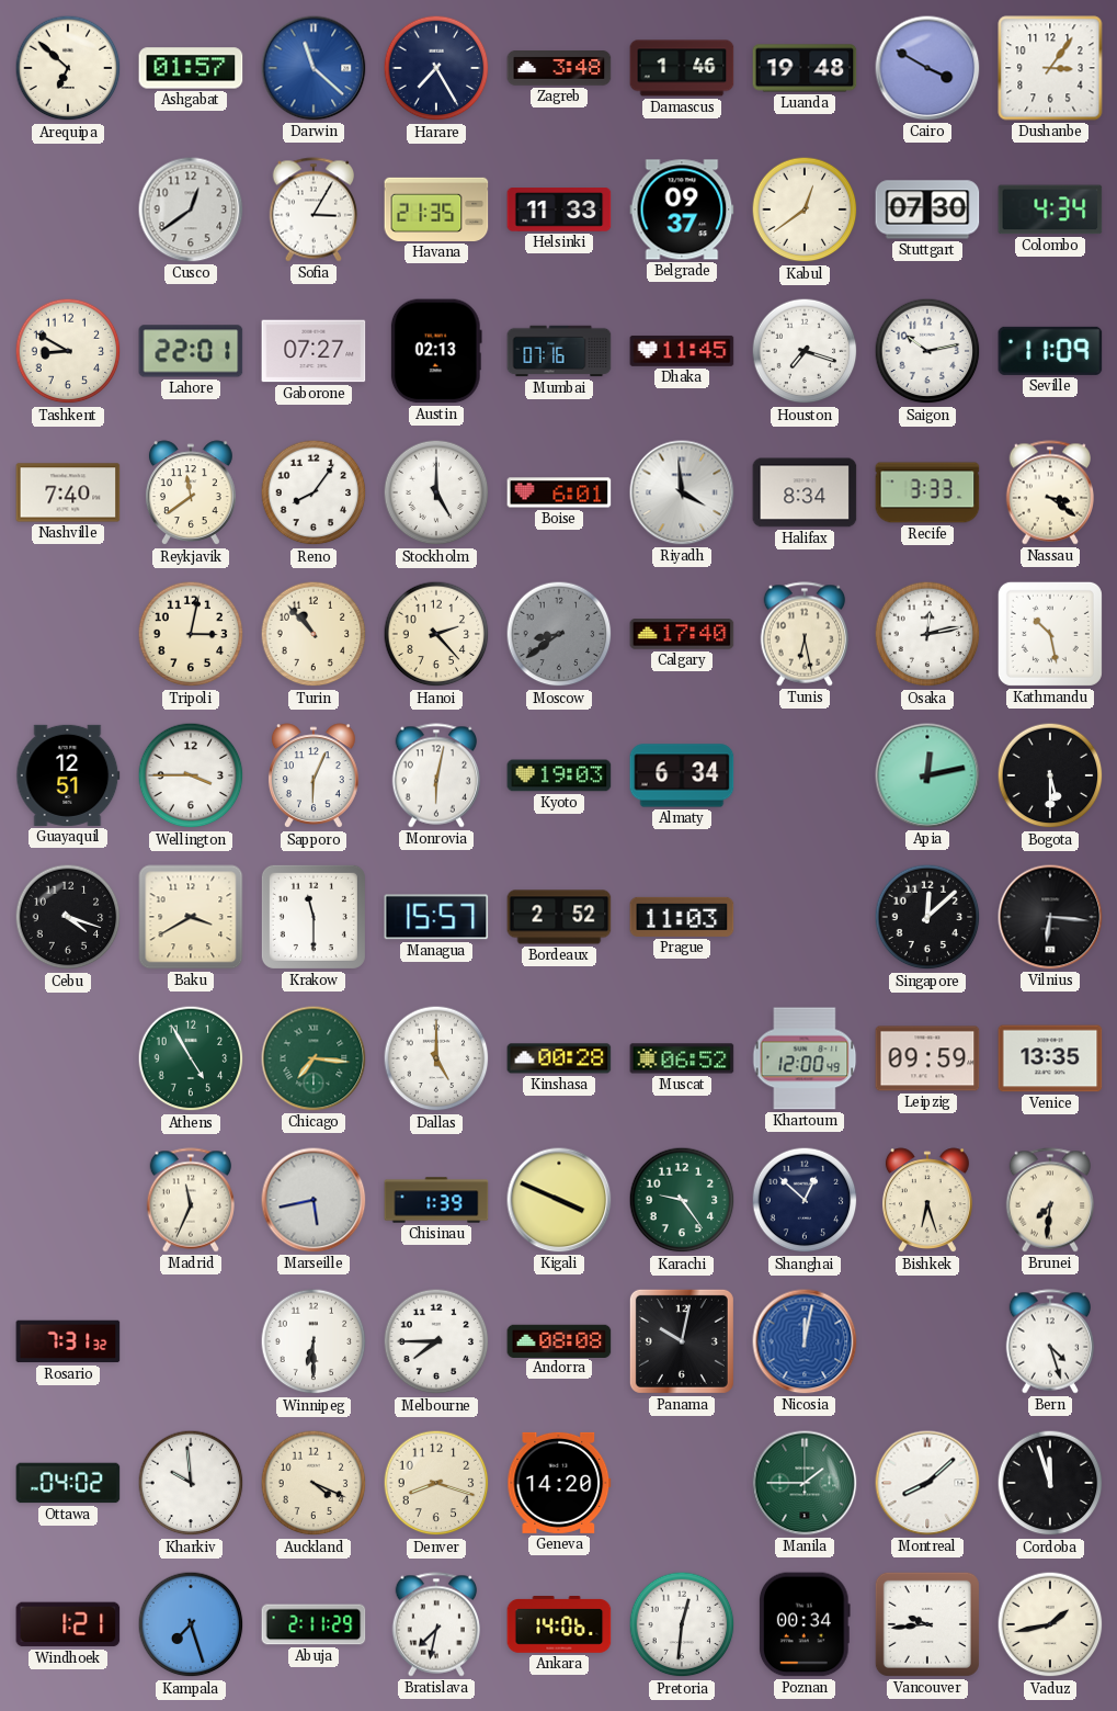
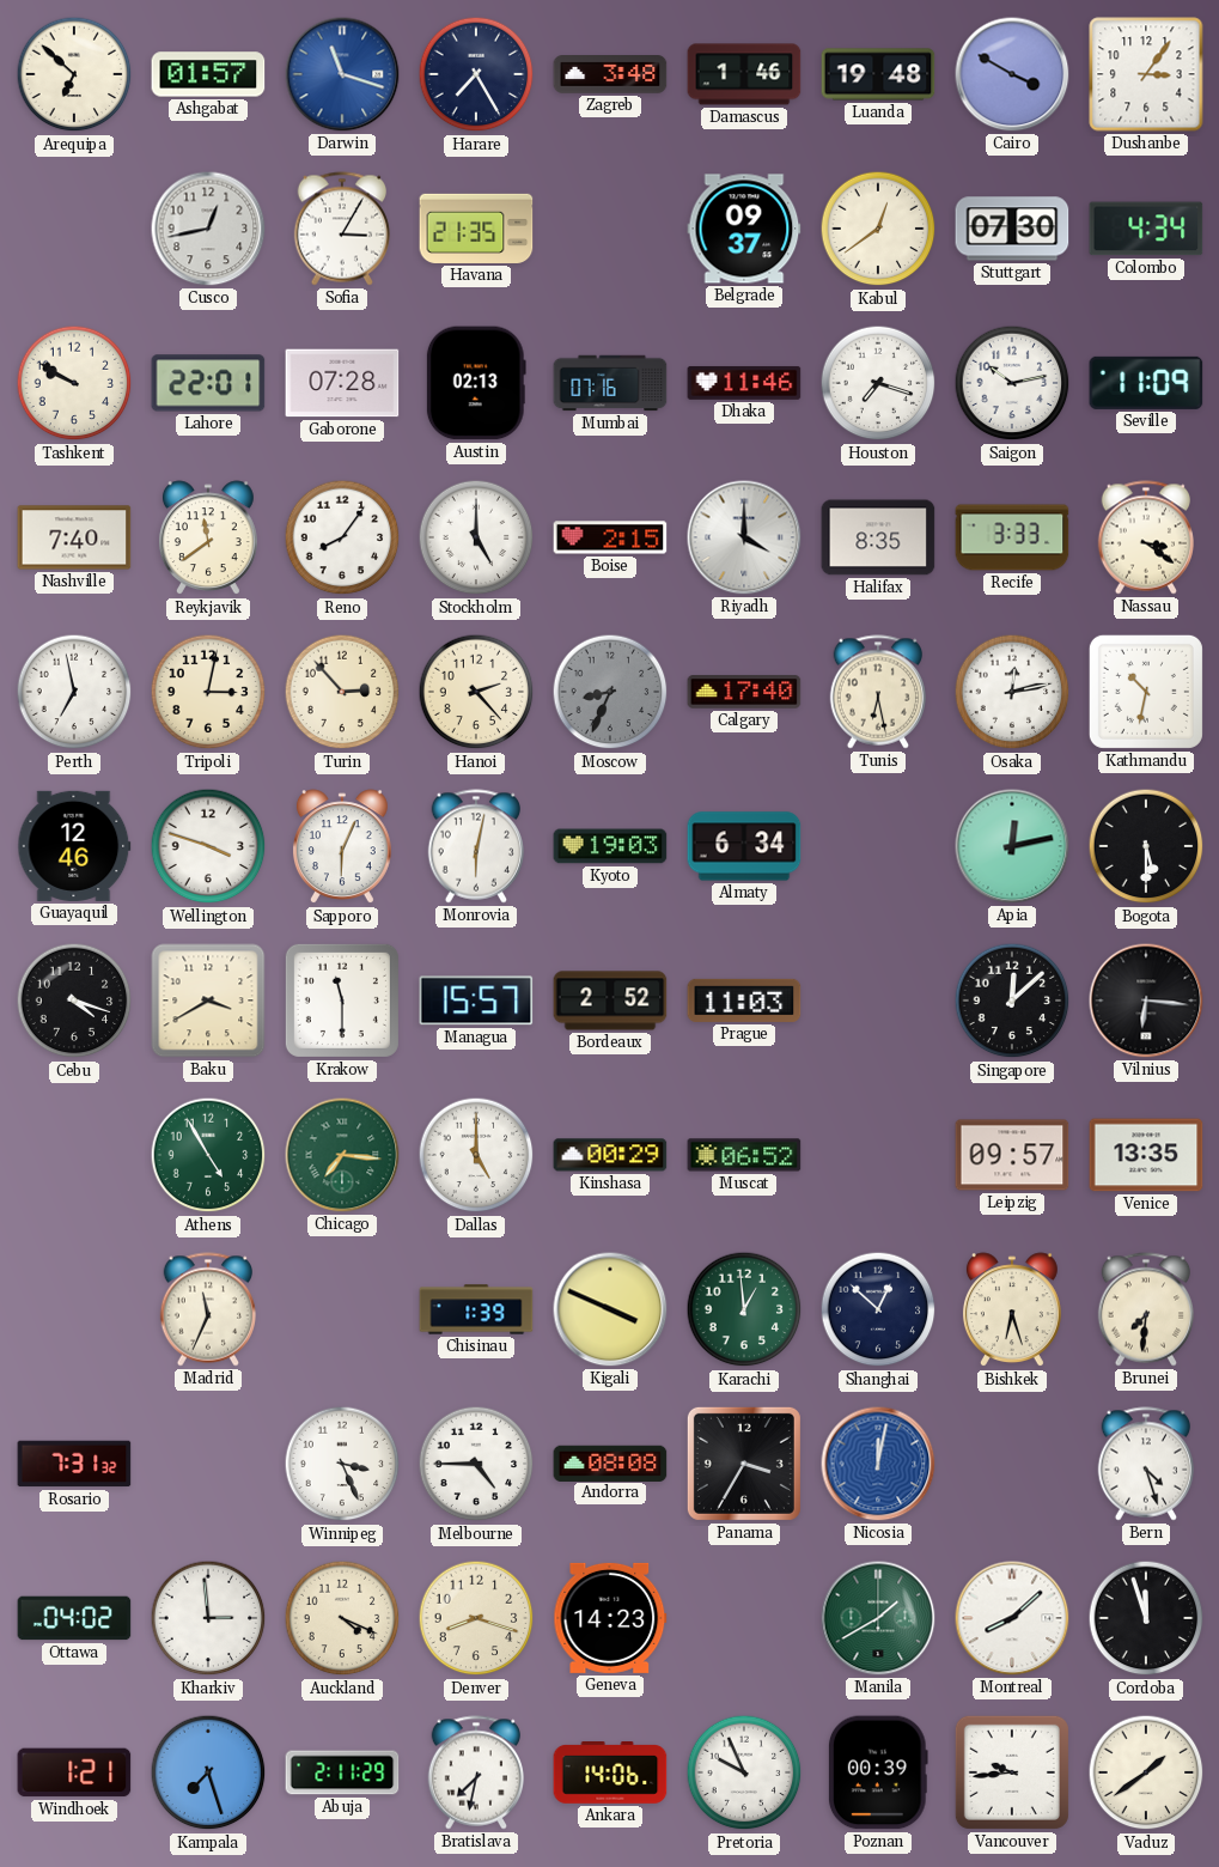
Darwin: 11:22 -> 11:18
Cusco: 12:39 -> 12:43
Helsinki: 11:33 -> none
Tashkent: 8:50 -> 9:50
Gaborone: 07:27 -> 07:28
Dhaka: 11:45 -> 11:46
Boise: 6:01 -> 2:15
Riyadh: 3:59 -> 4:00
Halifax: 8:34 -> 8:35
Perth: none -> 6:58
Turin: 10:53 -> 2:53
Moscow: 8:39 -> 8:34
Kathmandu: 10:28 -> 10:32
Guayaquil: 12:51 -> 12:46
Wellington: 3:45 -> 3:48
Kinshasa: 00:28 -> 00:29
Khartoum: 12:00 -> none
Leipzig: 09:59 -> 09:57
Marseille: 5:43 -> none
Karachi: 9:24 -> 12:59
Winnipeg: 6:30 -> 3:26
Melbourne: 7:45 -> 4:45
Panama: 10:02 -> 3:35
Kharkiv: 9:59 -> 2:59
Geneva: 14:20 -> 14:23
Manila: 1:45 -> 1:40
Pretoria: 12:31 -> 9:56
Poznan: 00:34 -> 00:39
Vaduz: 1:43 -> 1:39
